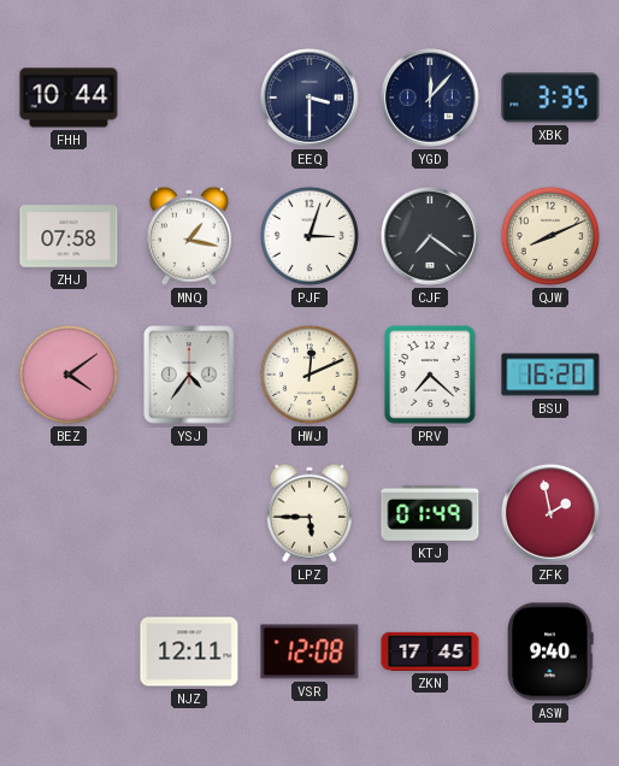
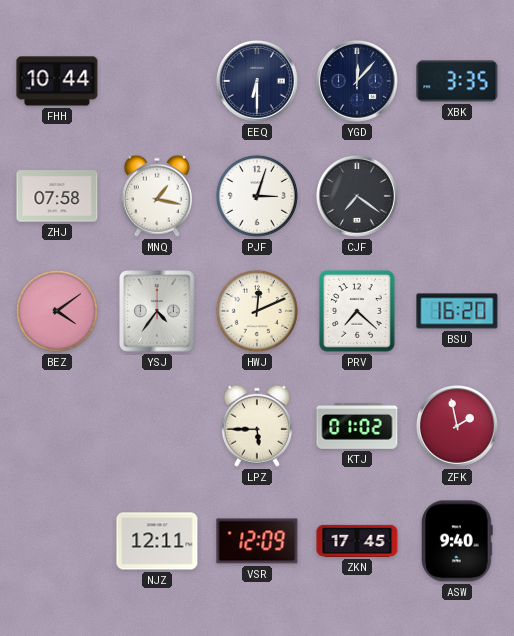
EEQ: 3:30 -> 6:30
QJW: 8:11 -> none
KTJ: 01:49 -> 01:02
VSR: 12:08 -> 12:09
